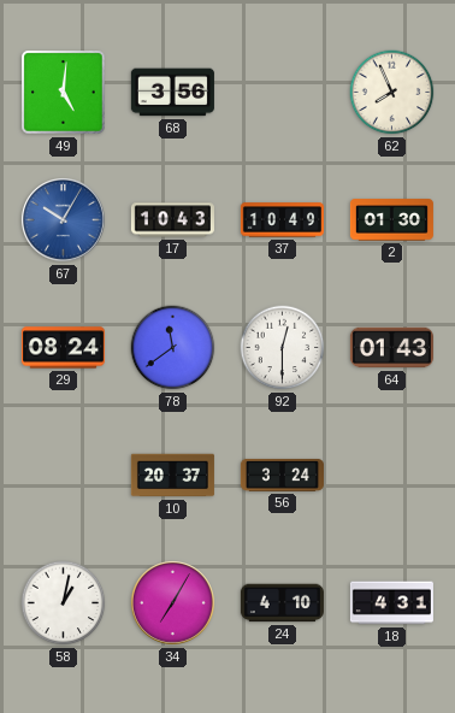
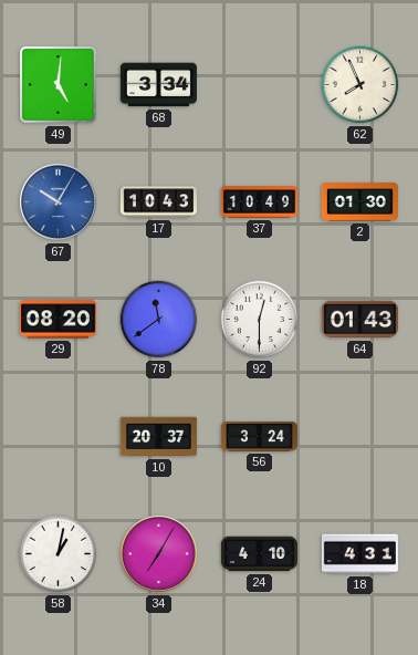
68: 3:56 -> 3:34
29: 08:24 -> 08:20
